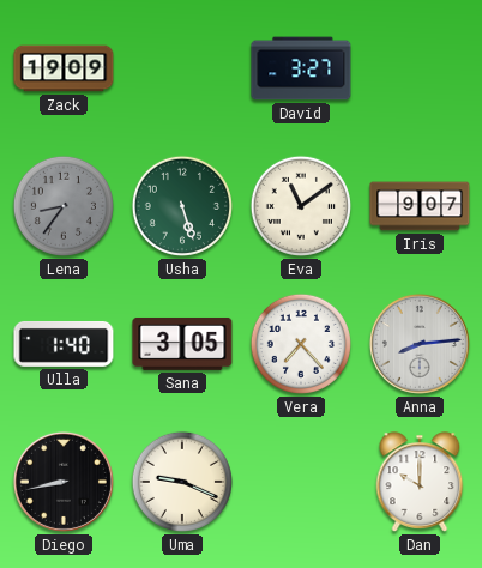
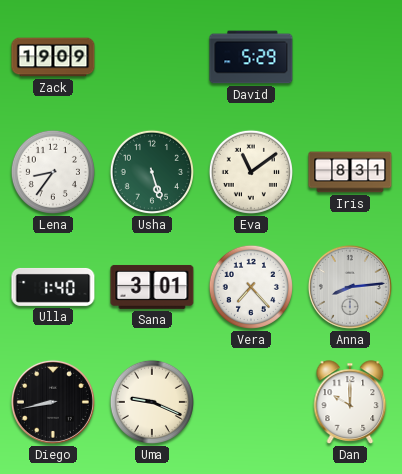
David: 3:27 -> 5:29
Lena dial: grey -> white
Iris: 9:07 -> 8:31
Sana: 3:05 -> 3:01
